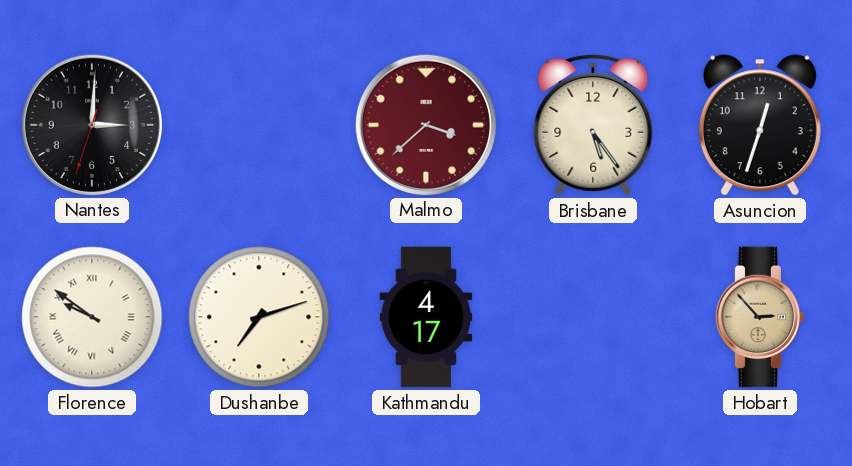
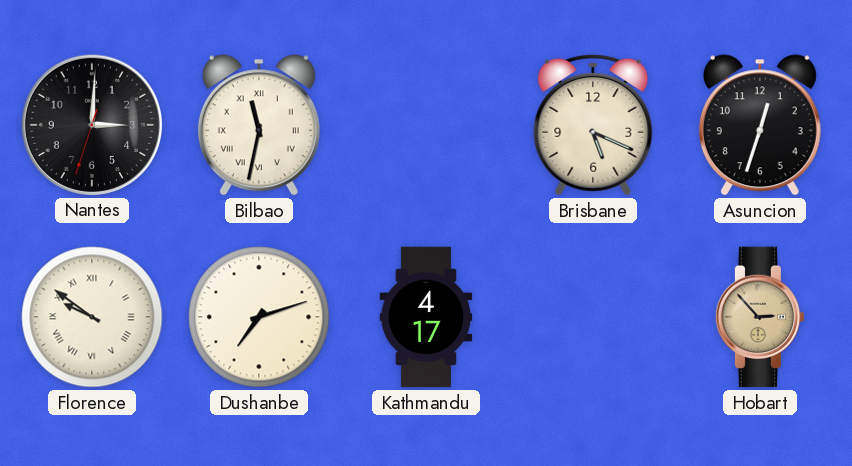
Bilbao: none -> 11:32
Malmo: 3:38 -> none
Brisbane: 5:24 -> 5:19
